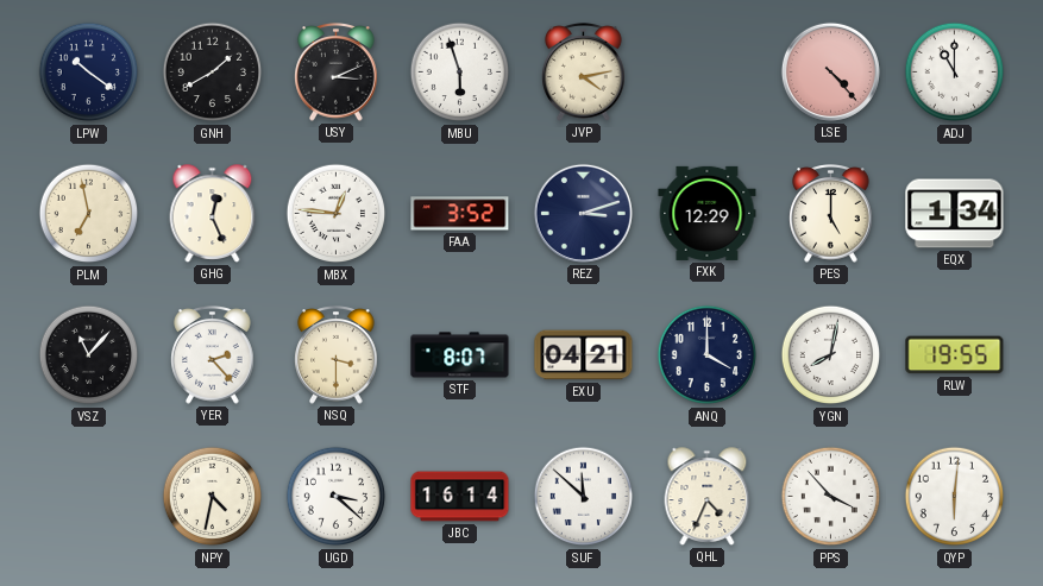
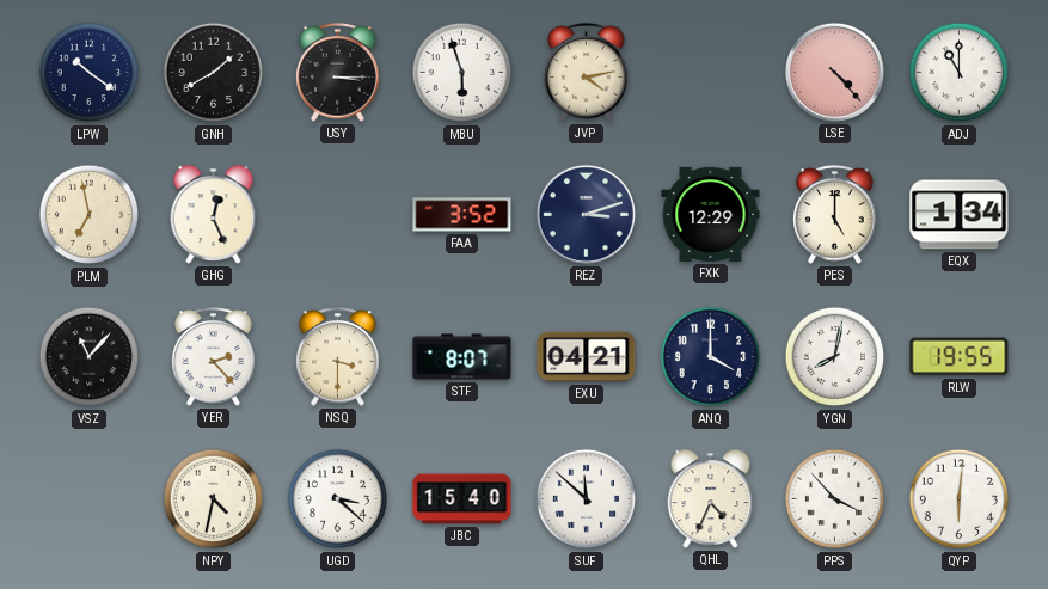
USY: 3:11 -> 3:15
MBX: 12:46 -> none
JBC: 16:14 -> 15:40
